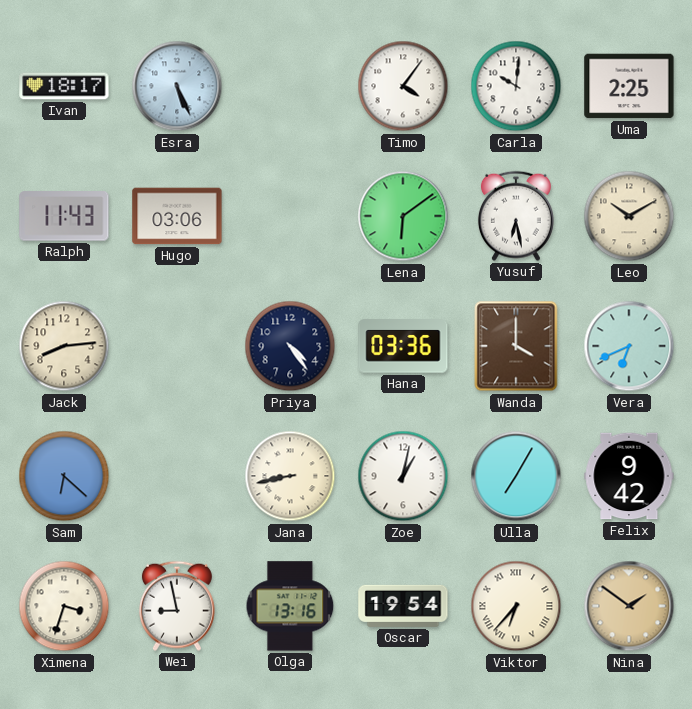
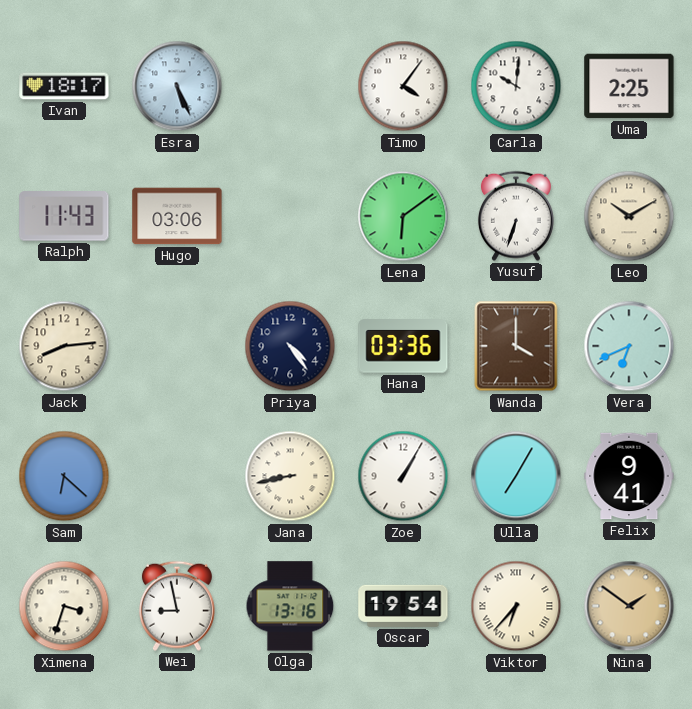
Yusuf: 6:28 -> 6:33
Zoe: 1:02 -> 1:05
Felix: 9:42 -> 9:41
